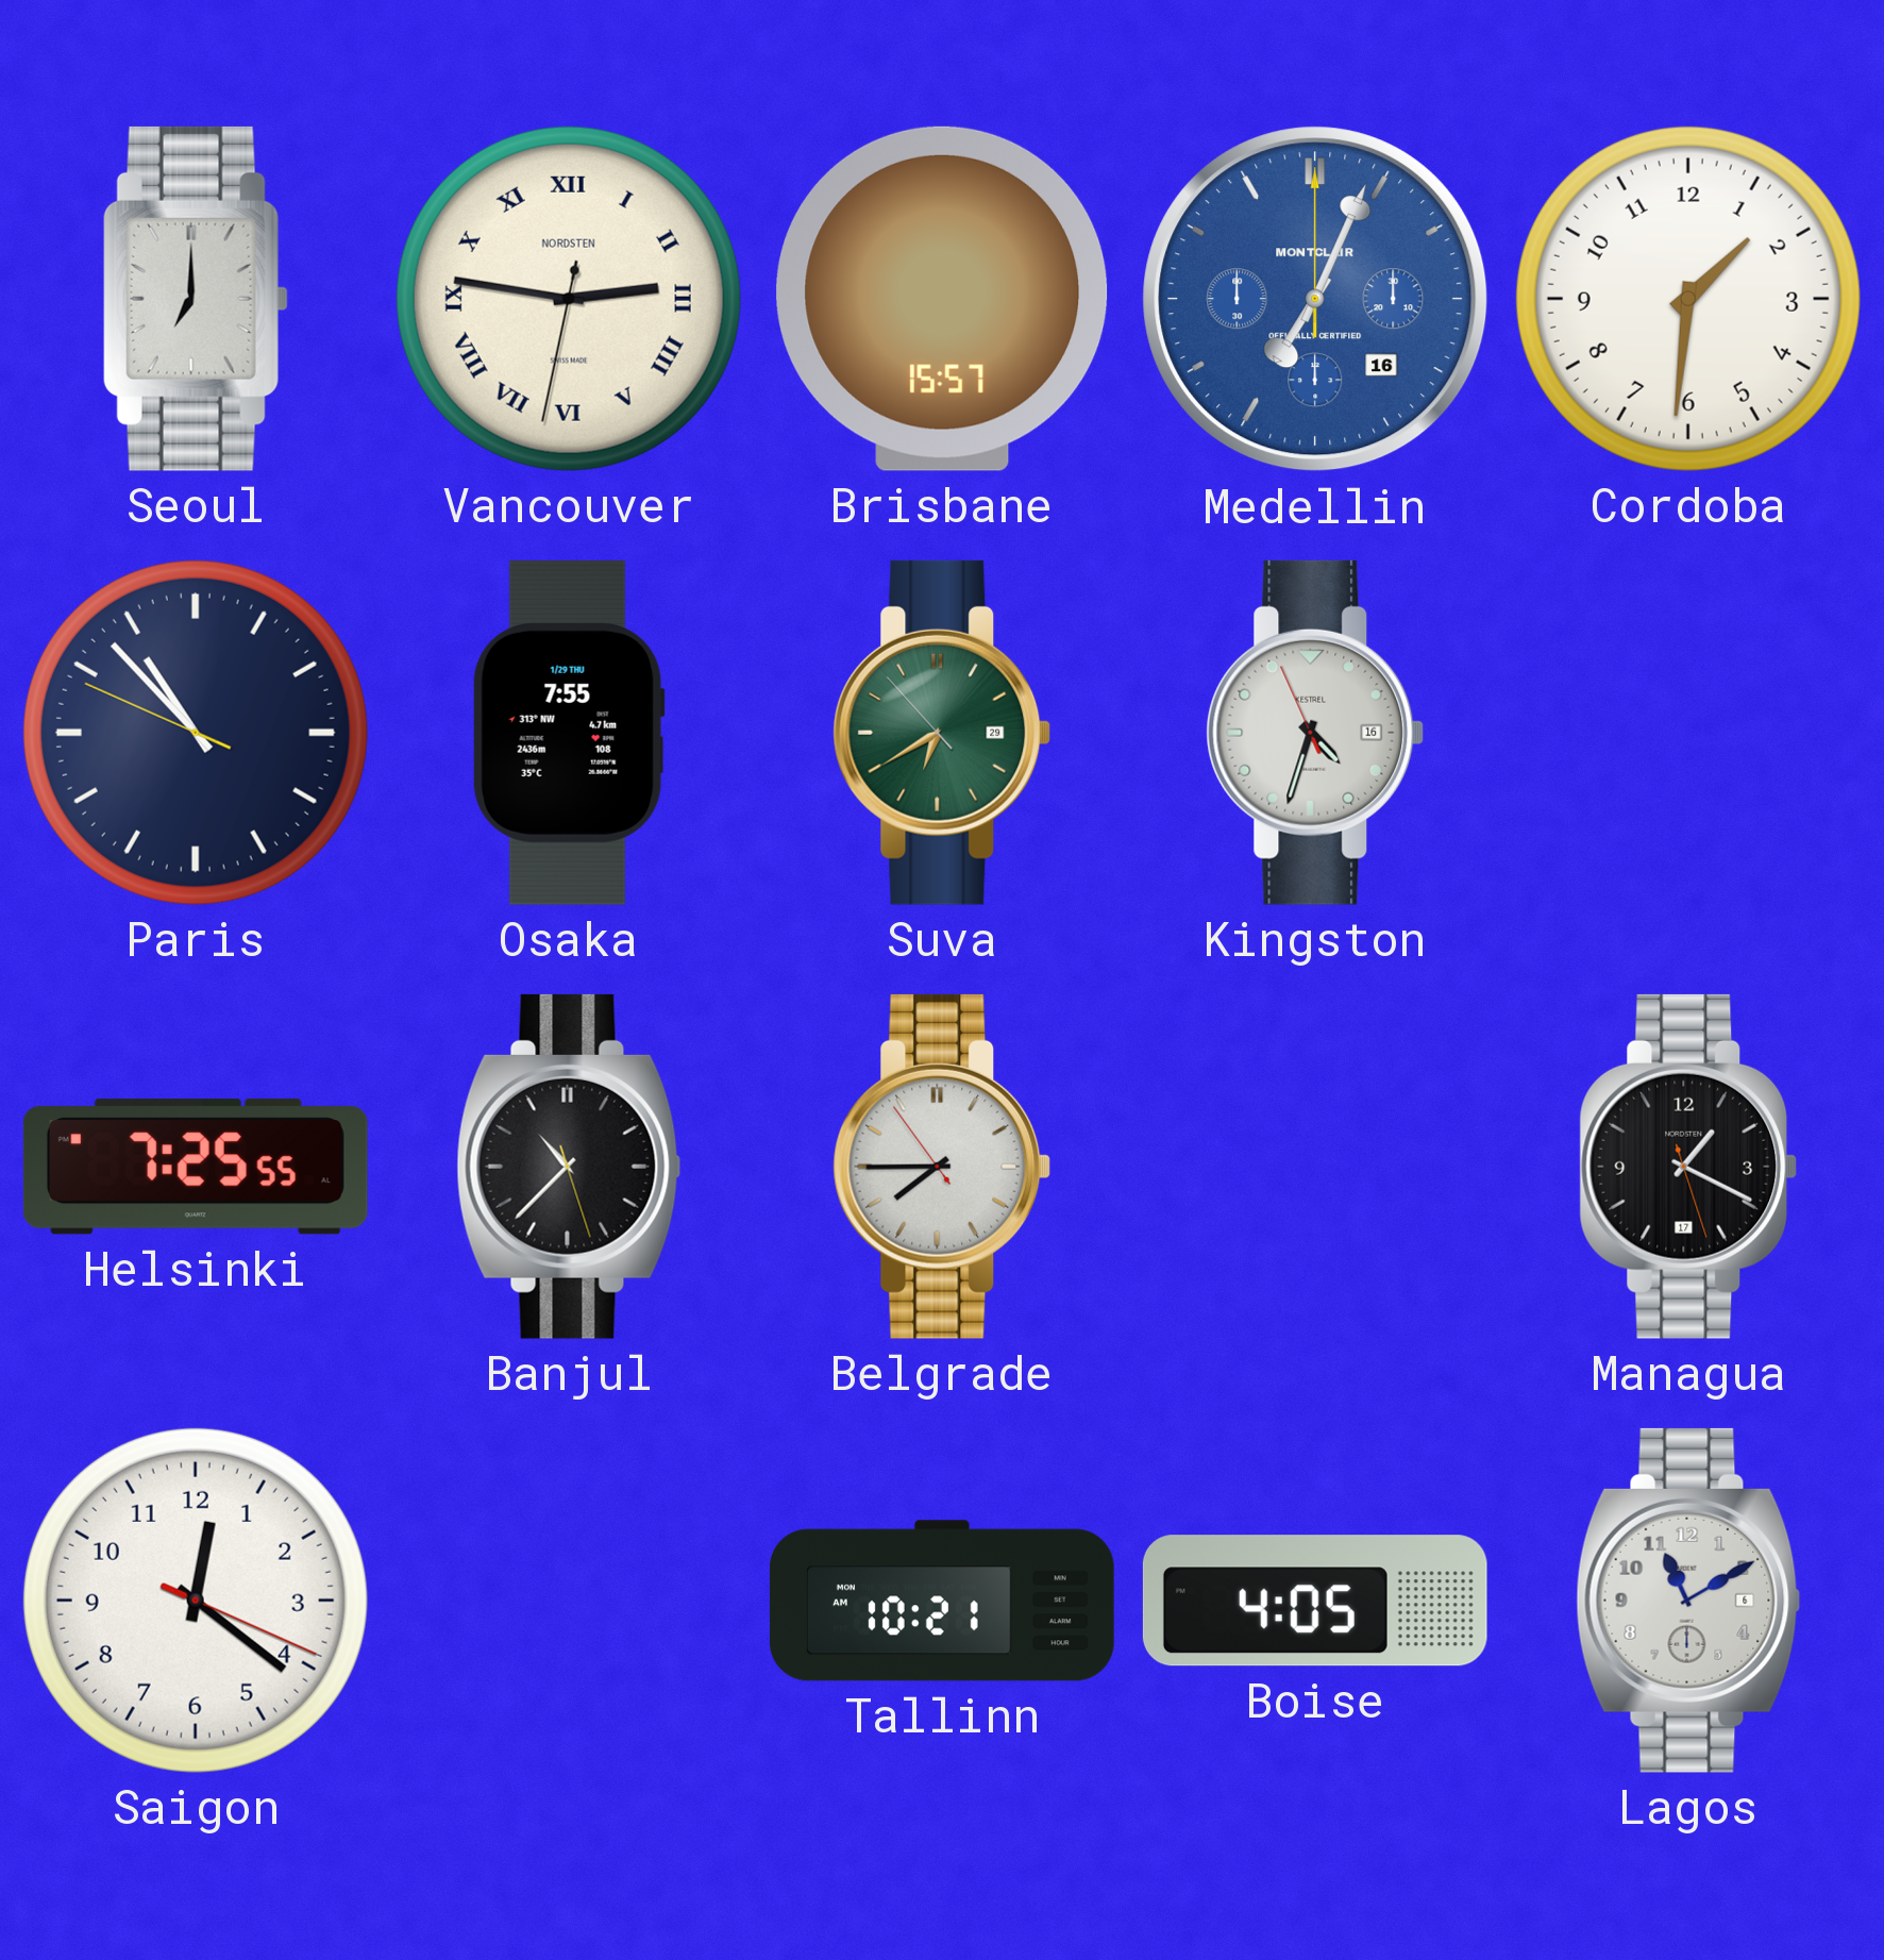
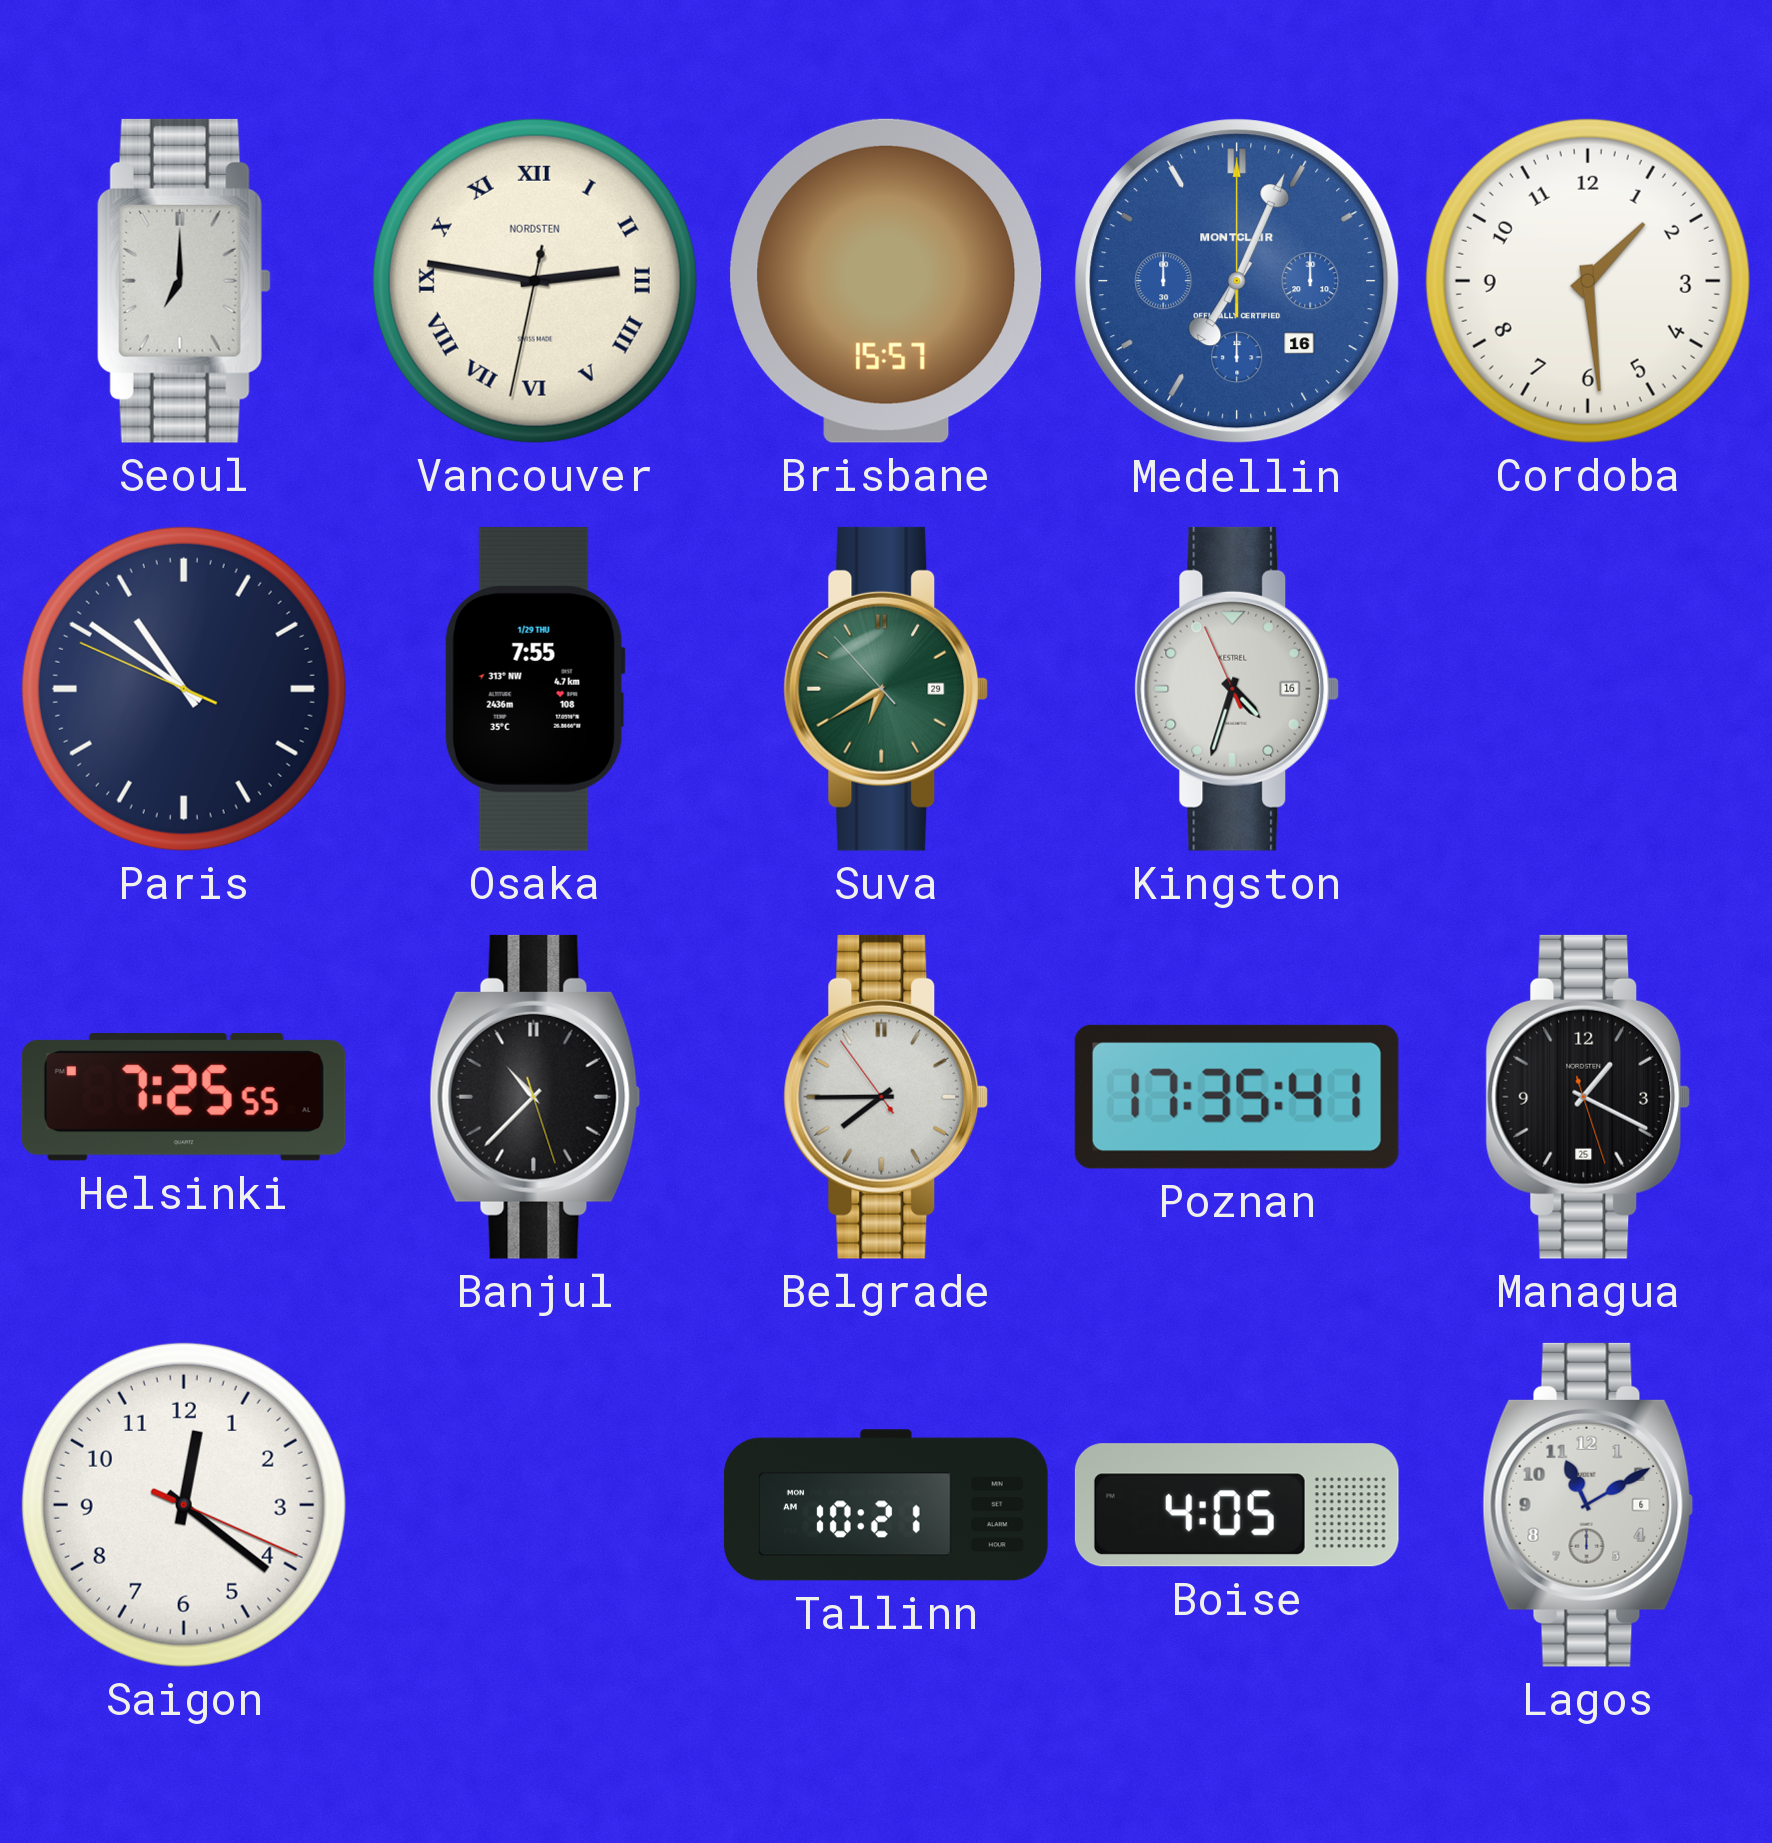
Cordoba: 1:31 -> 1:29
Paris: 10:52 -> 10:50
Poznan: none -> 17:35
Managua date: 17 -> 25
